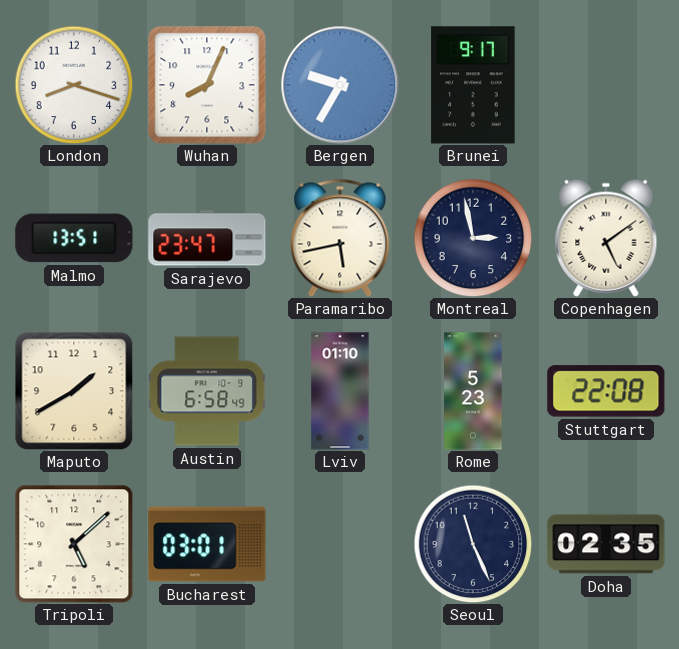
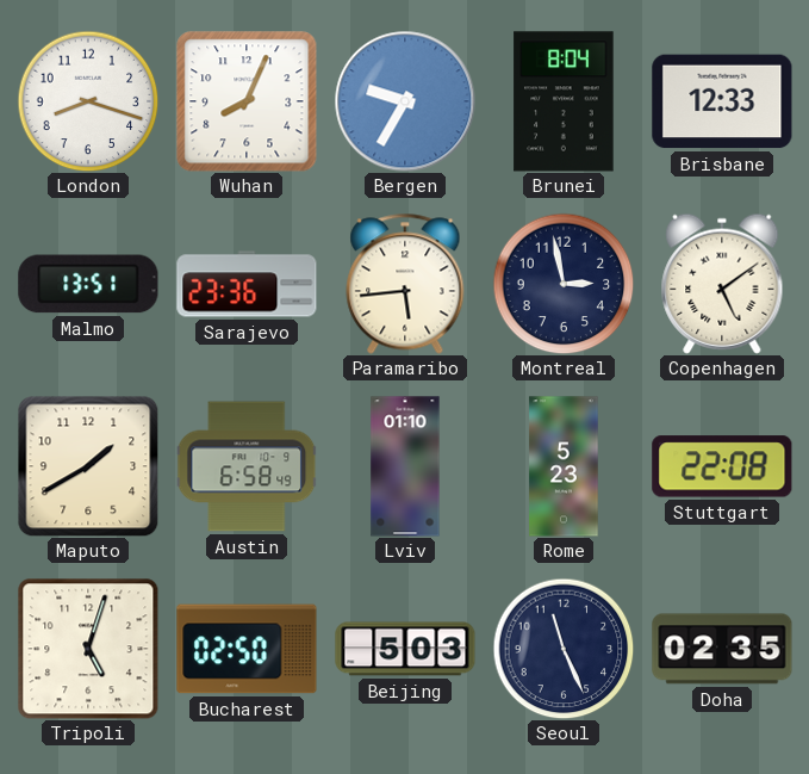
Brunei: 9:17 -> 8:04
Brisbane: none -> 12:33
Sarajevo: 23:47 -> 23:36
Paramaribo: 5:43 -> 5:44
Tripoli: 5:08 -> 5:03
Bucharest: 03:01 -> 02:50
Beijing: none -> 5:03
